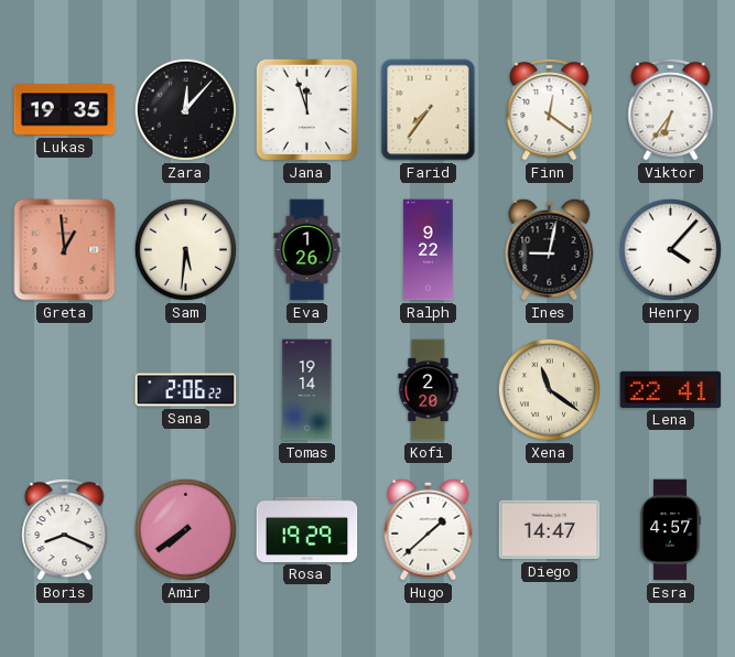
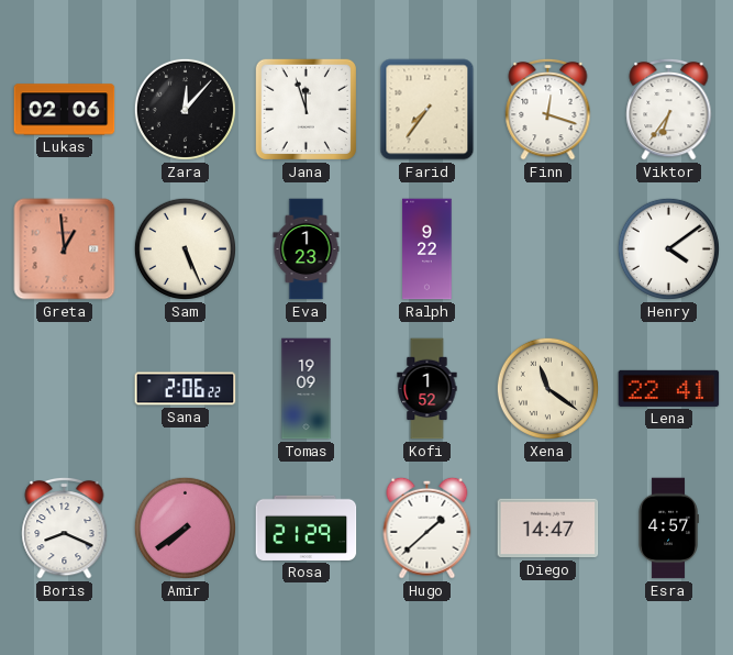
Lukas: 19:35 -> 02:06
Finn: 12:21 -> 12:18
Sam: 5:31 -> 5:26
Eva: 1:26 -> 1:23
Ines: 9:02 -> none
Henry: 4:07 -> 4:09
Tomas: 19:14 -> 19:09
Kofi: 2:20 -> 1:52
Rosa: 19:29 -> 21:29
